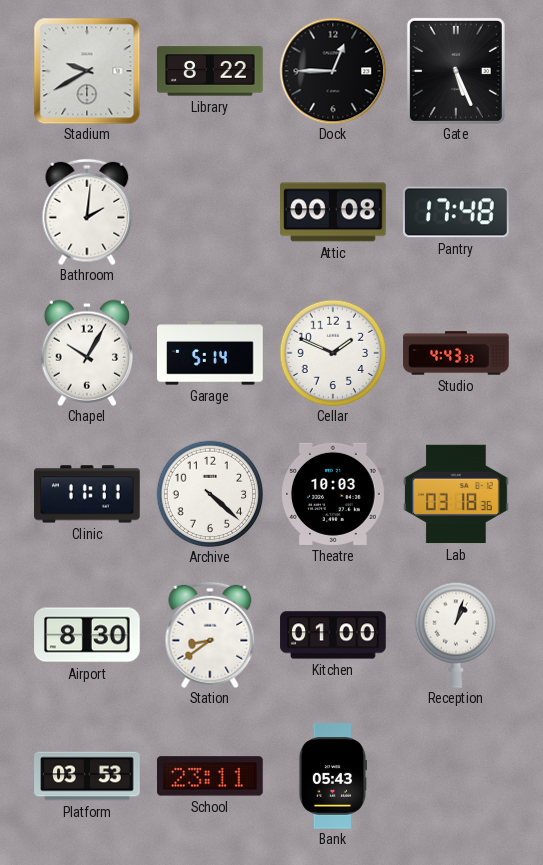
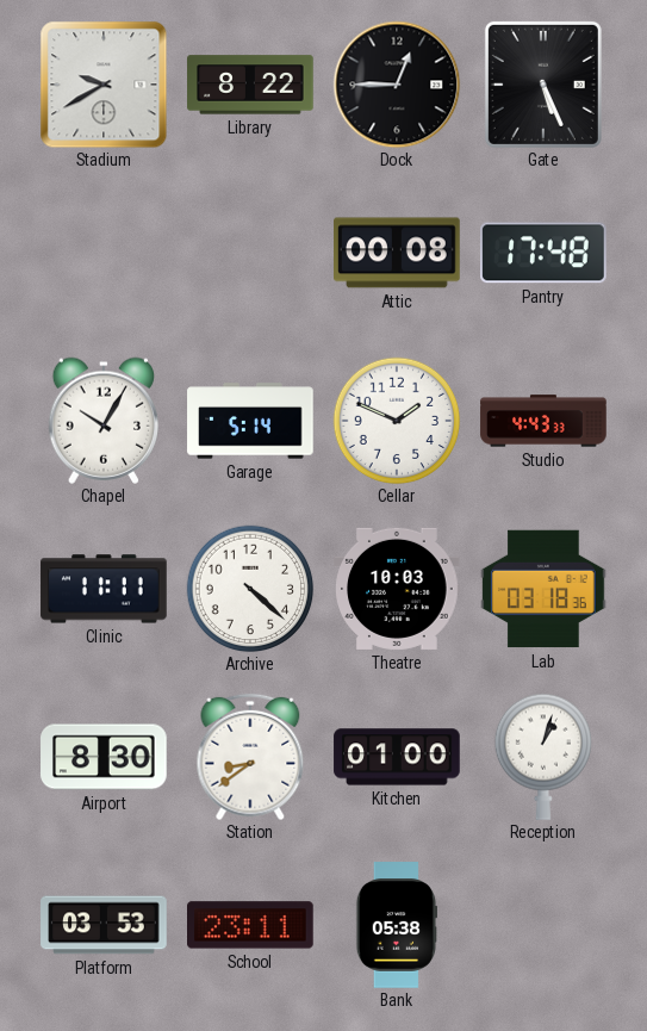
Bathroom: 2:01 -> none
Bank: 05:43 -> 05:38
